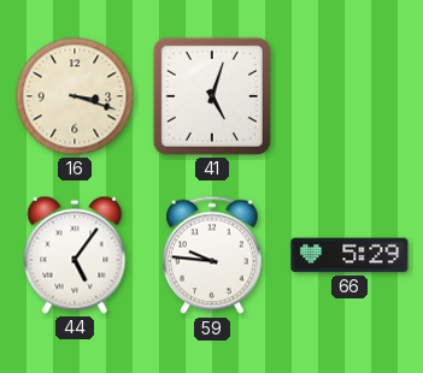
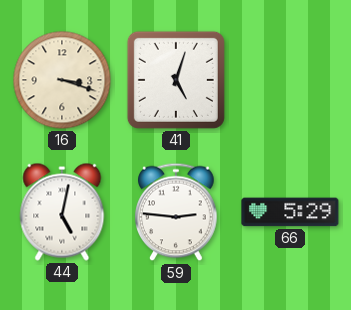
44: 5:06 -> 5:02
59: 9:46 -> 2:46
